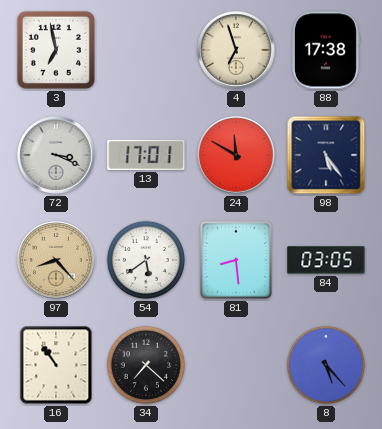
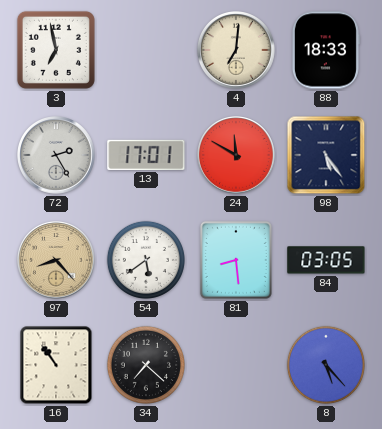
4: 6:57 -> 7:01
88: 17:38 -> 18:33
72: 3:19 -> 2:25
